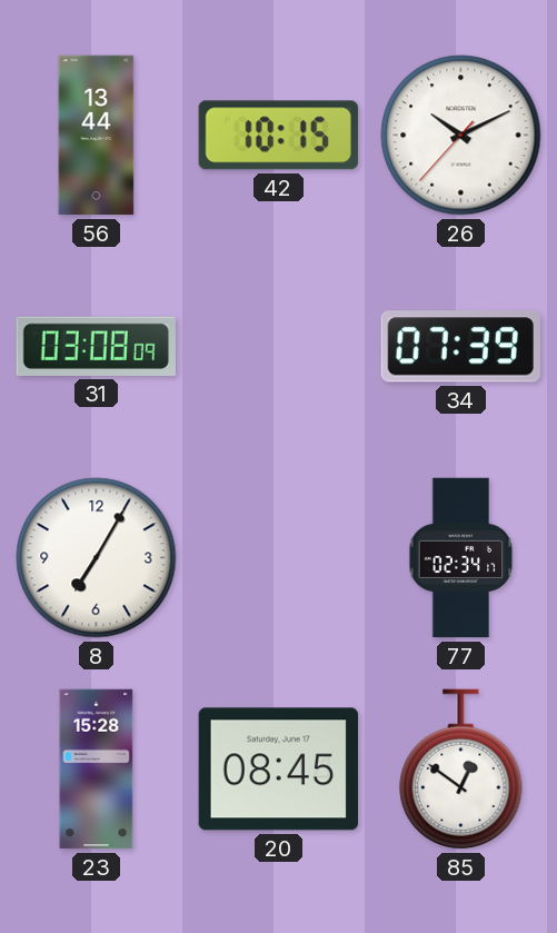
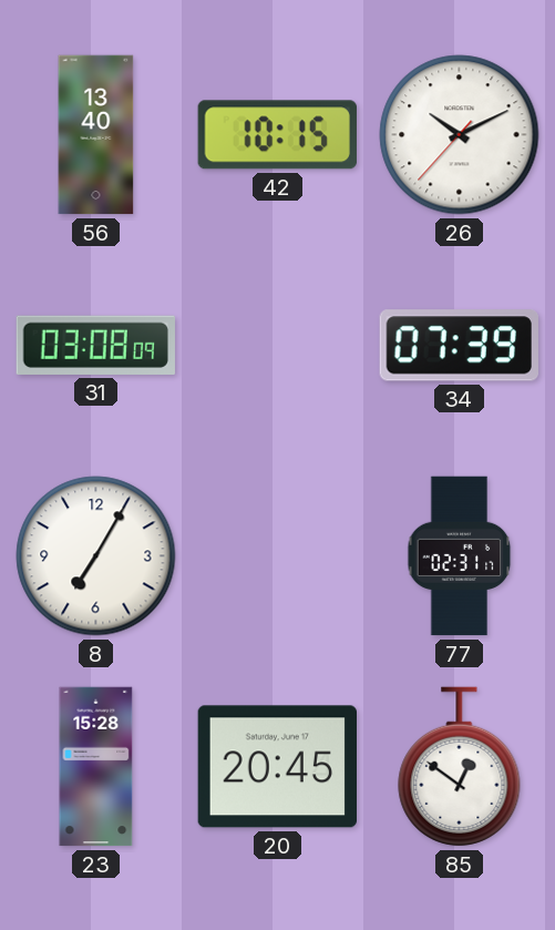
56: 13:44 -> 13:40
77: 02:34 -> 02:31
20: 08:45 -> 20:45
